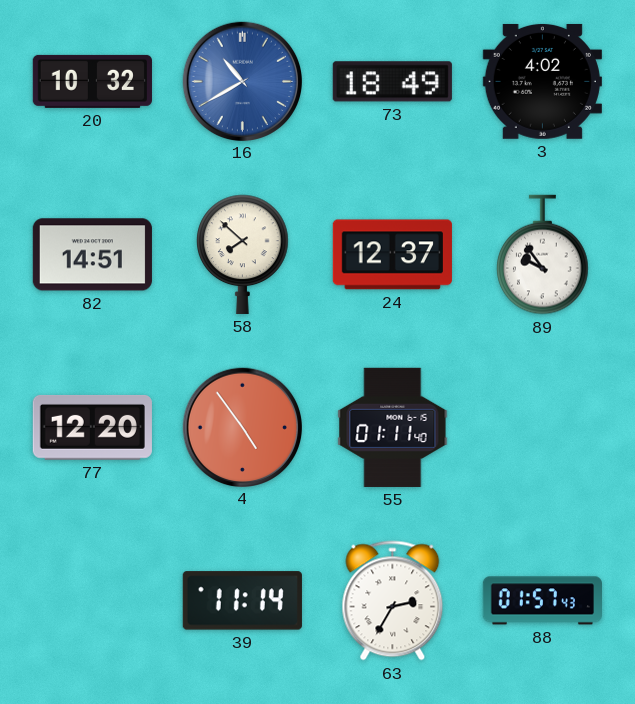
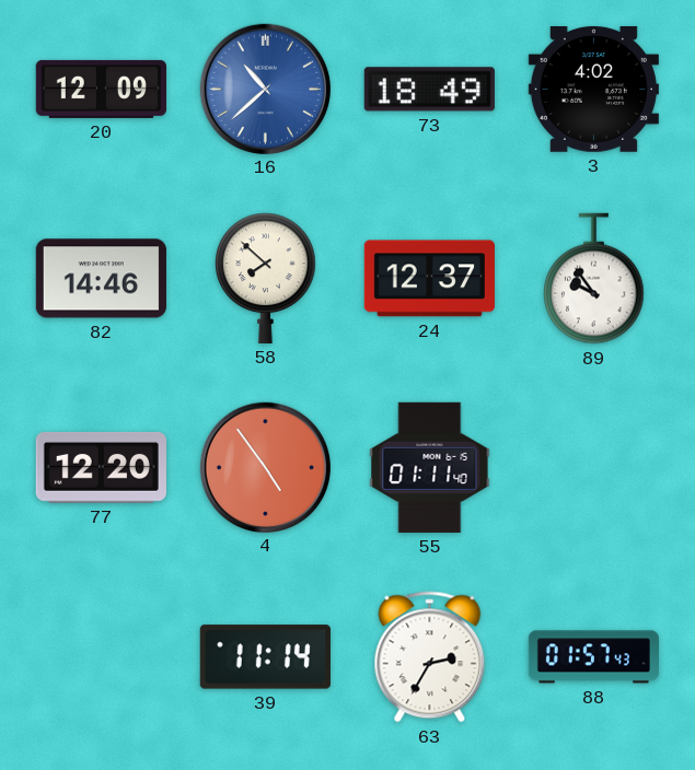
20: 10:32 -> 12:09
16: 10:40 -> 10:38
82: 14:51 -> 14:46
